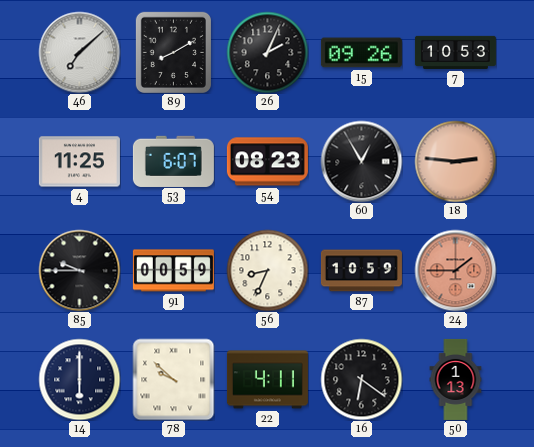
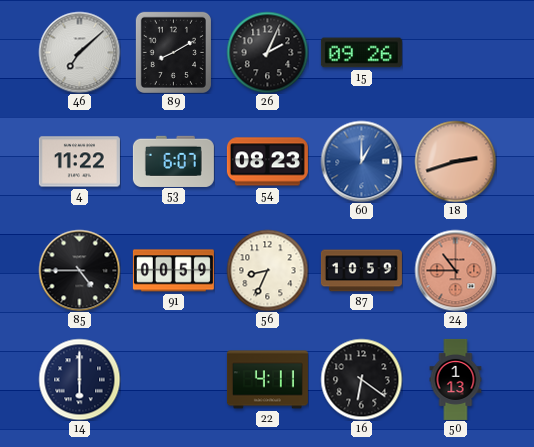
7: 10:53 -> none
4: 11:25 -> 11:22
60: 12:55 -> 1:00
60 dial: black -> blue
18: 2:46 -> 2:42
85: 9:45 -> 4:45
24: 1:45 -> 10:45
78: 9:52 -> none
